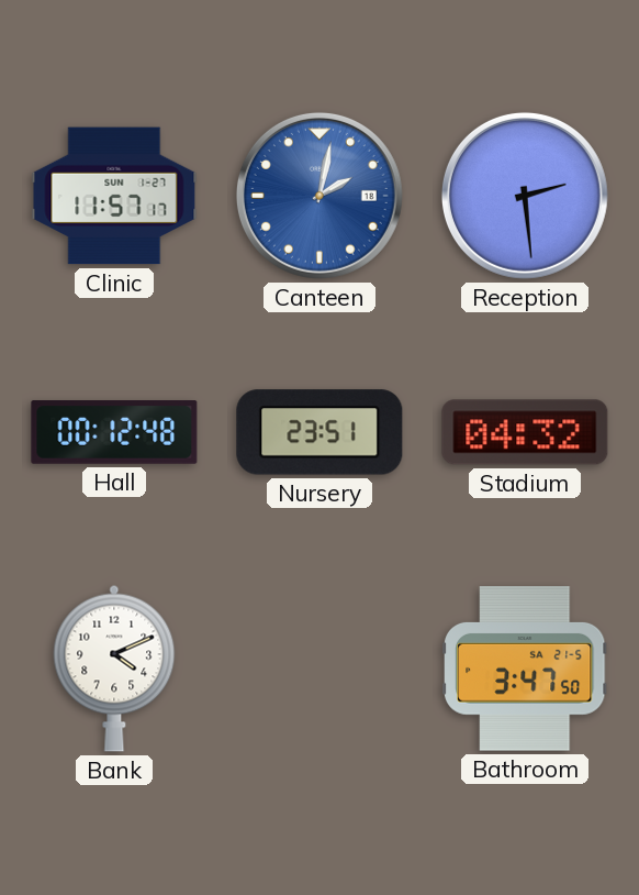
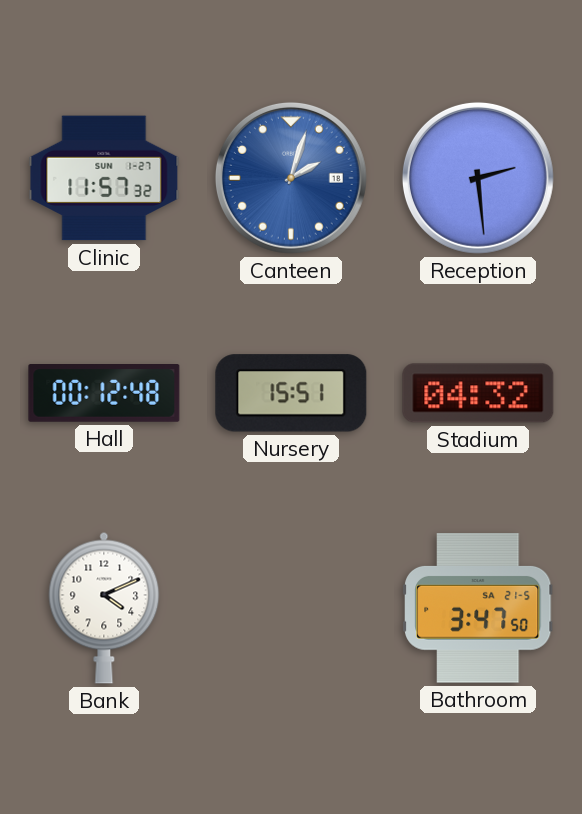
Clinic: 11:57:17 -> 11:57:32
Canteen: 2:02 -> 2:03
Nursery: 23:51 -> 15:51
